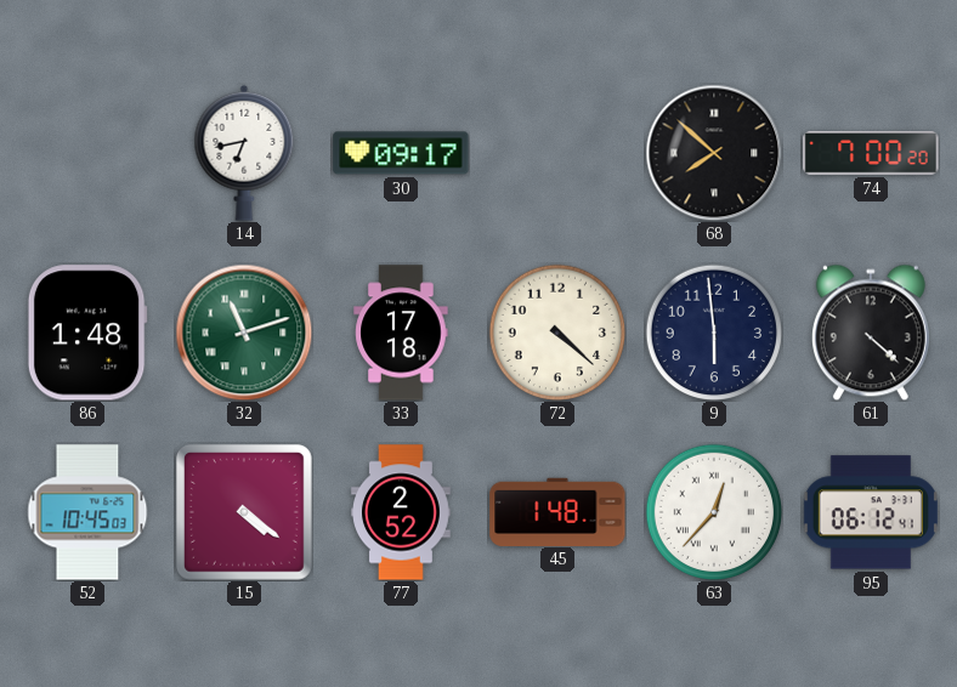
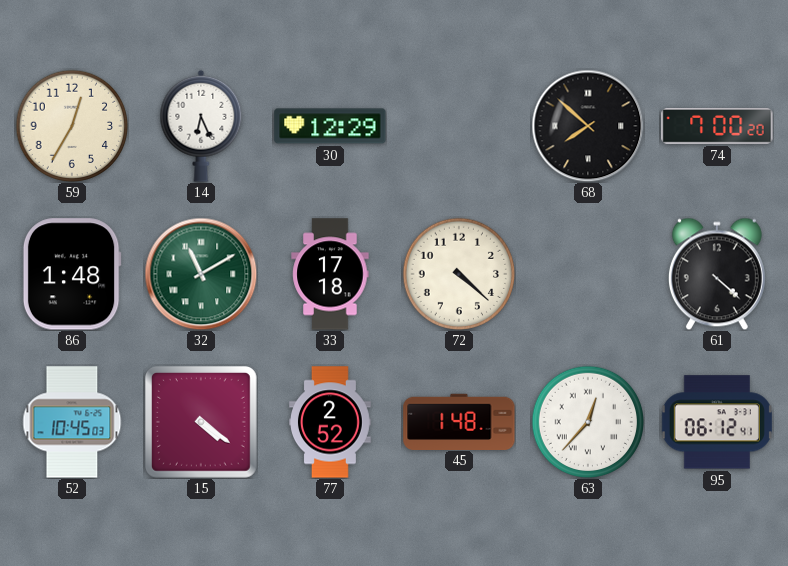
59: none -> 12:35
14: 6:43 -> 6:26
30: 09:17 -> 12:29
32: 11:12 -> 11:10
9: 5:59 -> none
